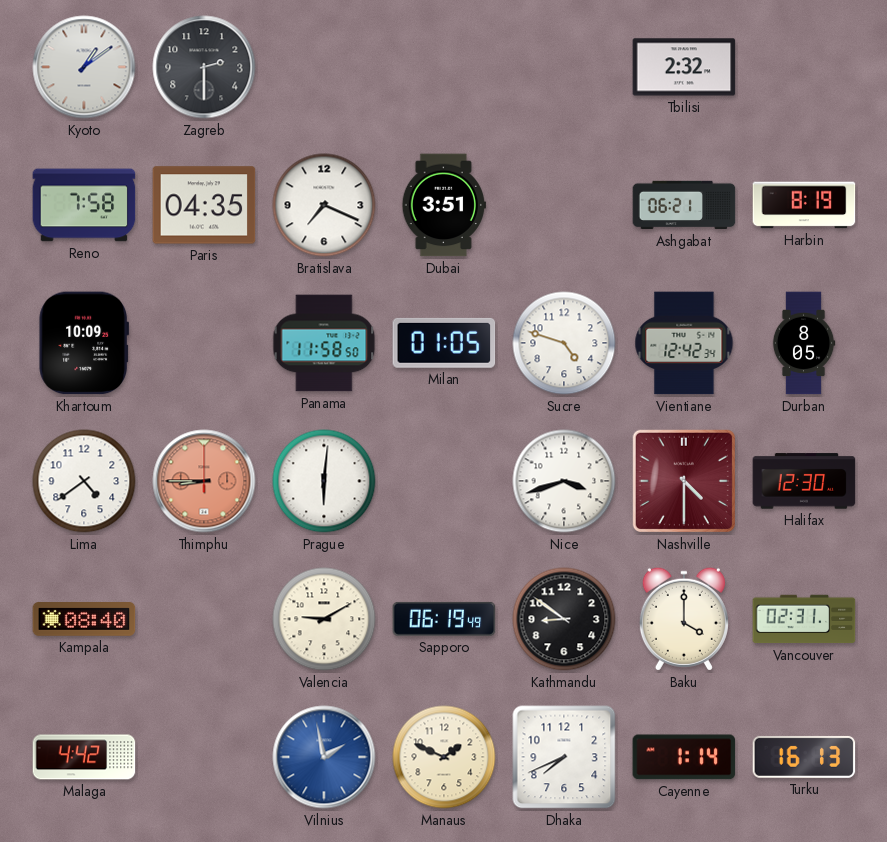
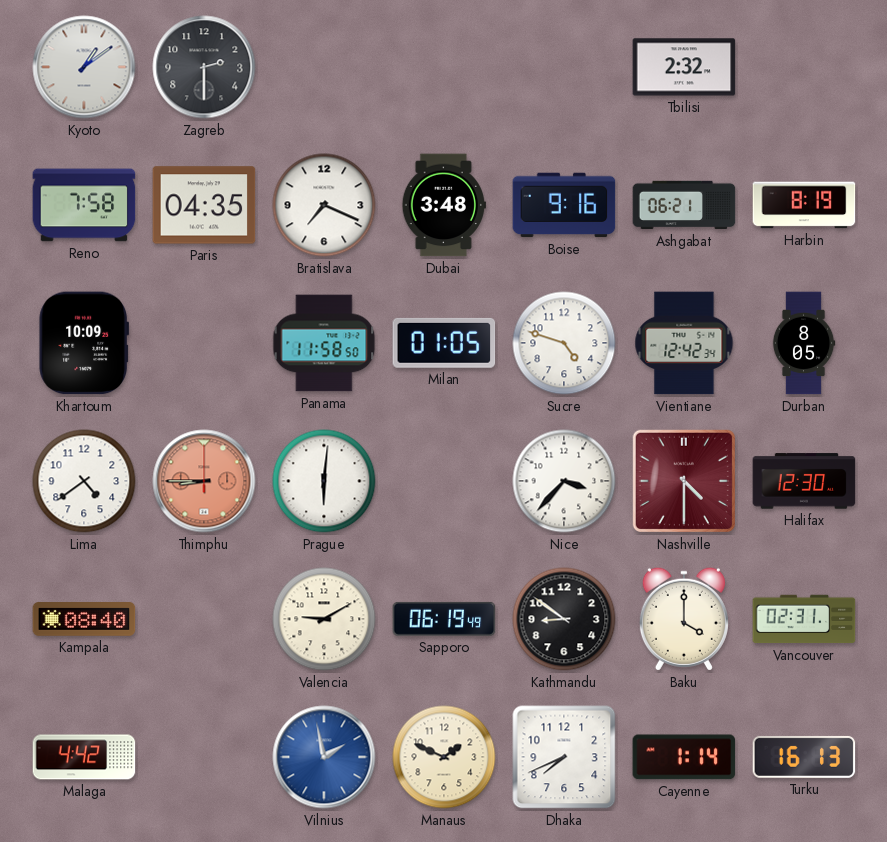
Dubai: 3:51 -> 3:48
Boise: none -> 9:16
Nice: 3:42 -> 3:37
